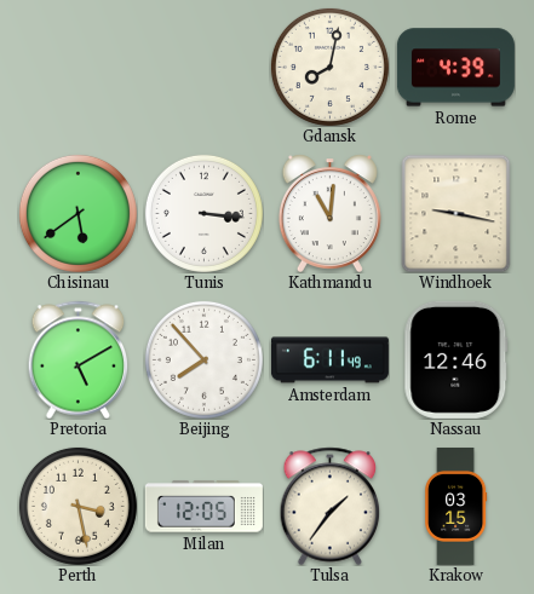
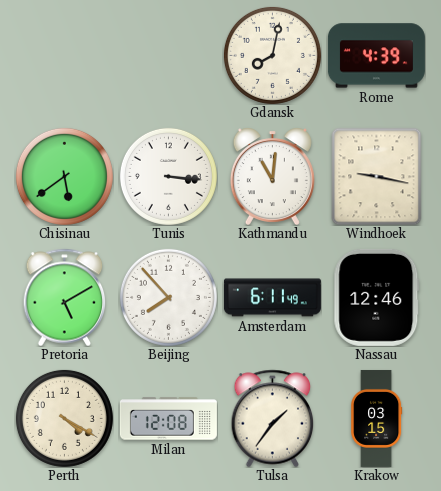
Perth: 3:28 -> 4:20
Milan: 12:05 -> 12:08
